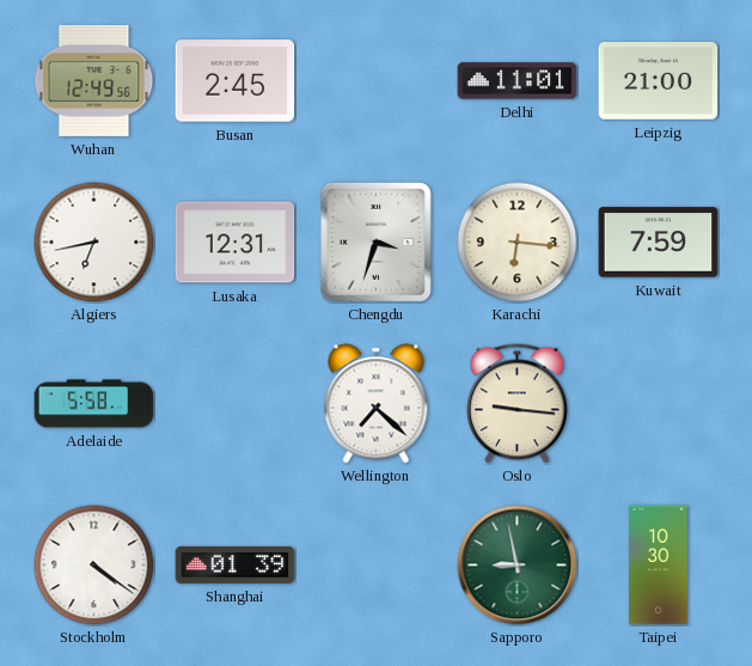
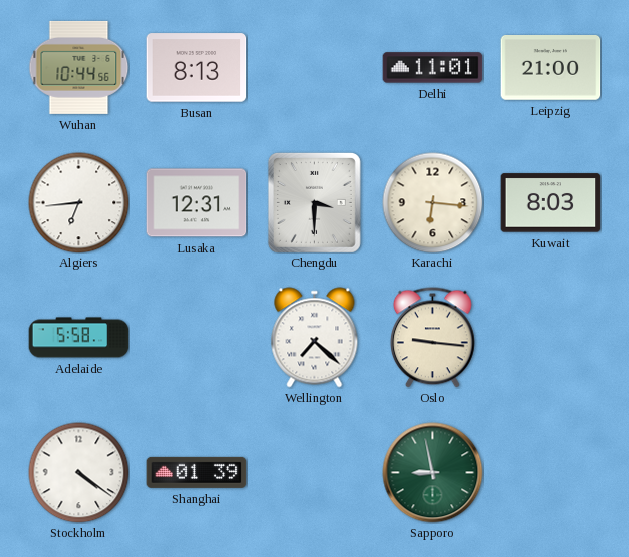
Wuhan: 12:49 -> 10:44
Busan: 2:45 -> 8:13
Algiers: 6:43 -> 6:44
Chengdu: 3:33 -> 3:30
Kuwait: 7:59 -> 8:03
Taipei: 10:30 -> none
